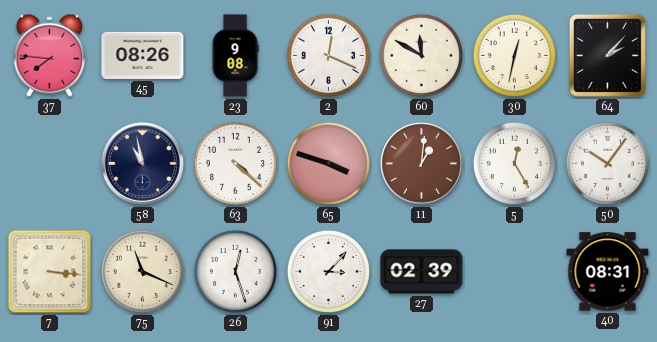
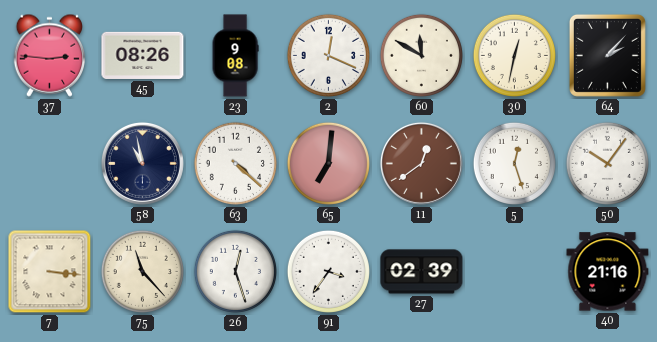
37: 7:46 -> 2:46
65: 3:48 -> 7:01
11: 1:01 -> 12:39
5: 12:25 -> 12:27
75: 11:19 -> 11:23
91: 3:07 -> 3:36
40: 08:31 -> 21:16
